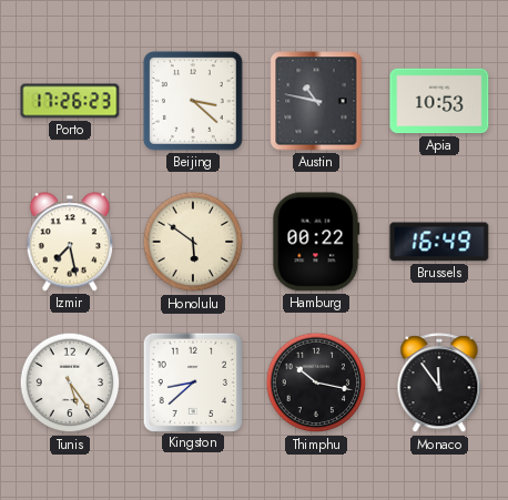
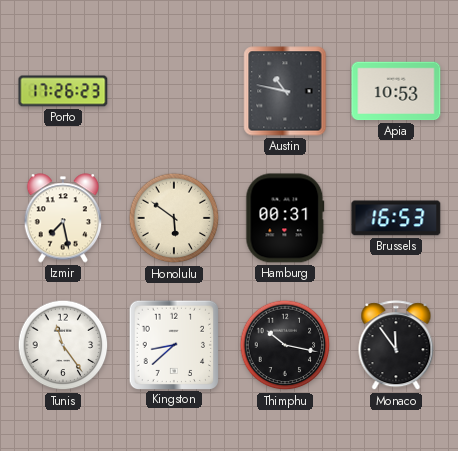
Beijing: 3:22 -> none
Hamburg: 00:22 -> 00:31
Brussels: 16:49 -> 16:53
Tunis: 5:24 -> 11:24
